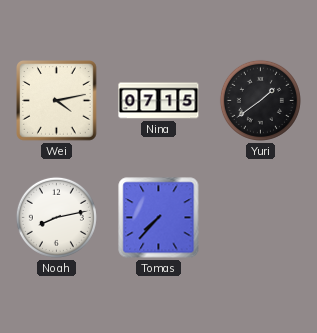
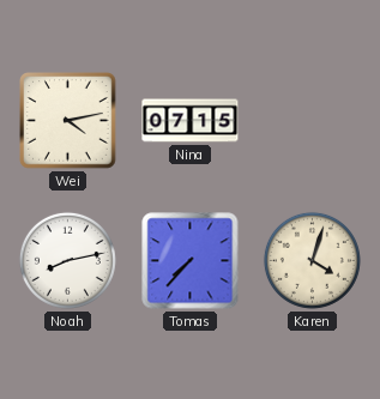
Yuri: 1:39 -> none
Karen: none -> 4:03
